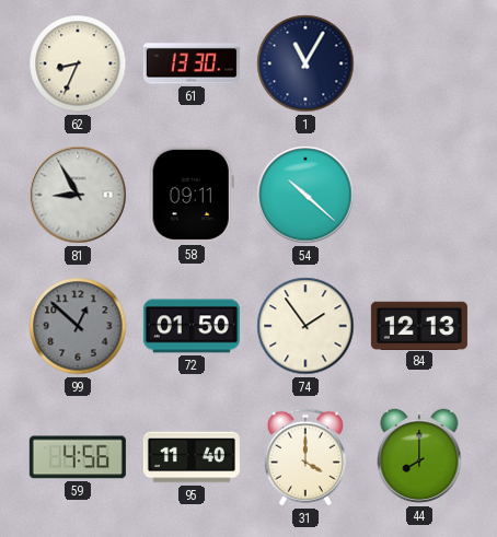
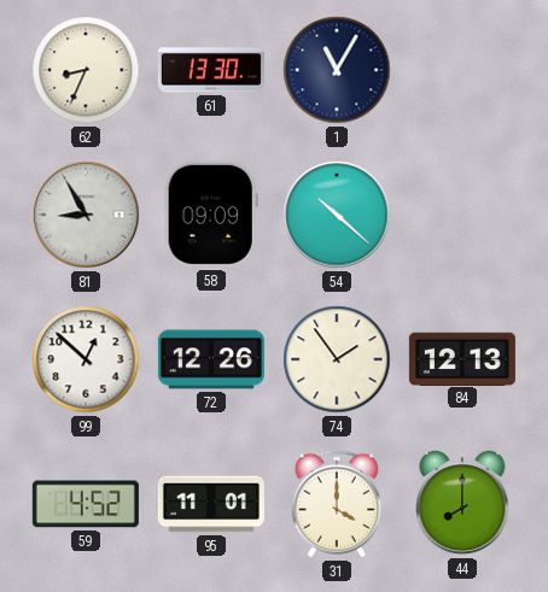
58: 09:11 -> 09:09
99 dial: grey -> white
72: 01:50 -> 12:26
59: 4:56 -> 4:52
95: 11:40 -> 11:01
